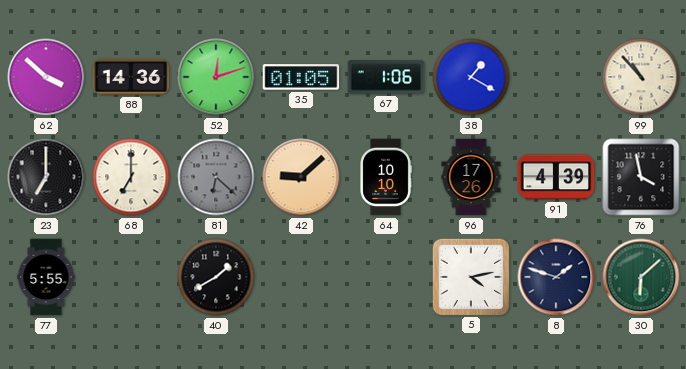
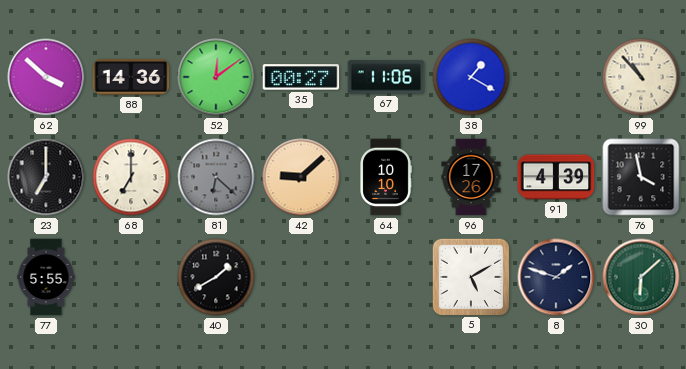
52: 12:12 -> 12:09
35: 01:05 -> 00:27
67: 1:06 -> 11:06
5: 4:13 -> 5:10
